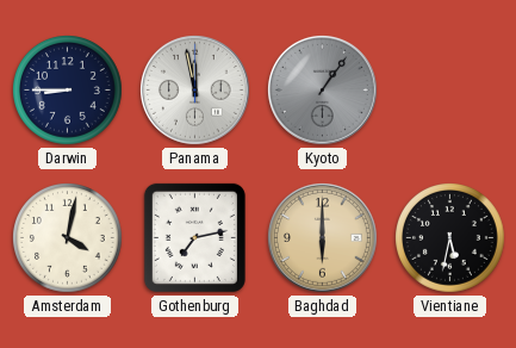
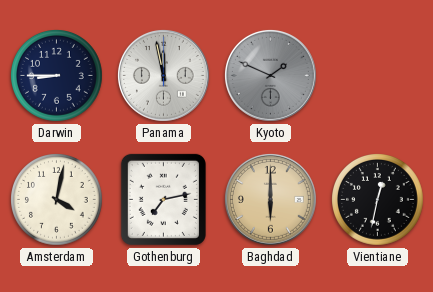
Kyoto: 1:06 -> 1:49
Vientiane: 5:32 -> 12:32
